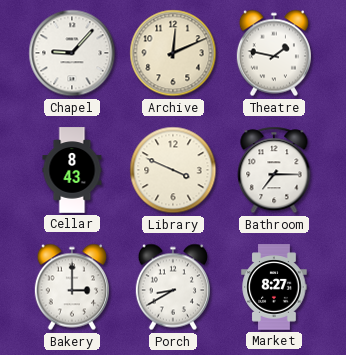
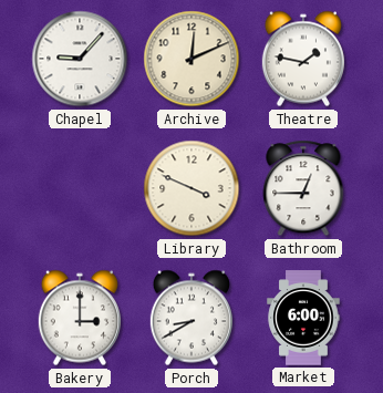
Cellar: 8:43 -> none
Bathroom: 7:15 -> 12:45
Market: 8:27 -> 6:00
